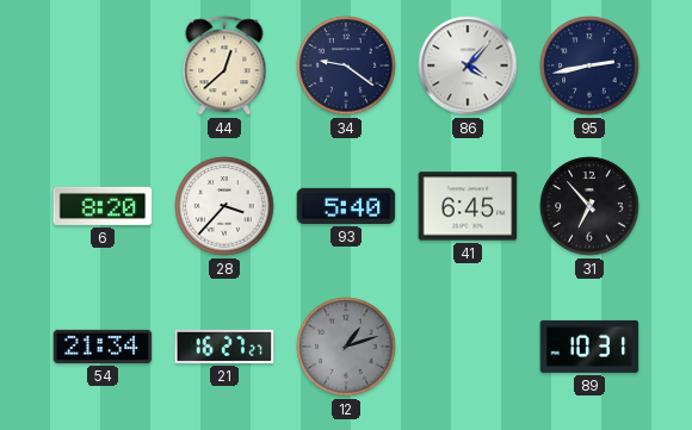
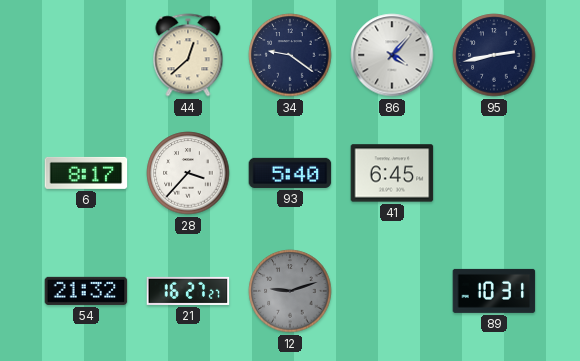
6: 8:20 -> 8:17
31: 6:53 -> none
54: 21:34 -> 21:32
12: 1:12 -> 9:12
